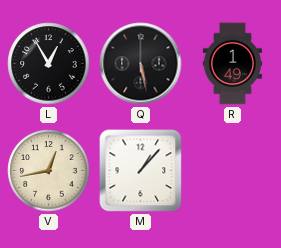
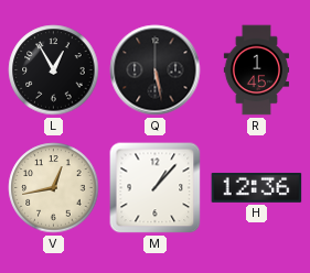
R: 1:49 -> 1:45
H: none -> 12:36
